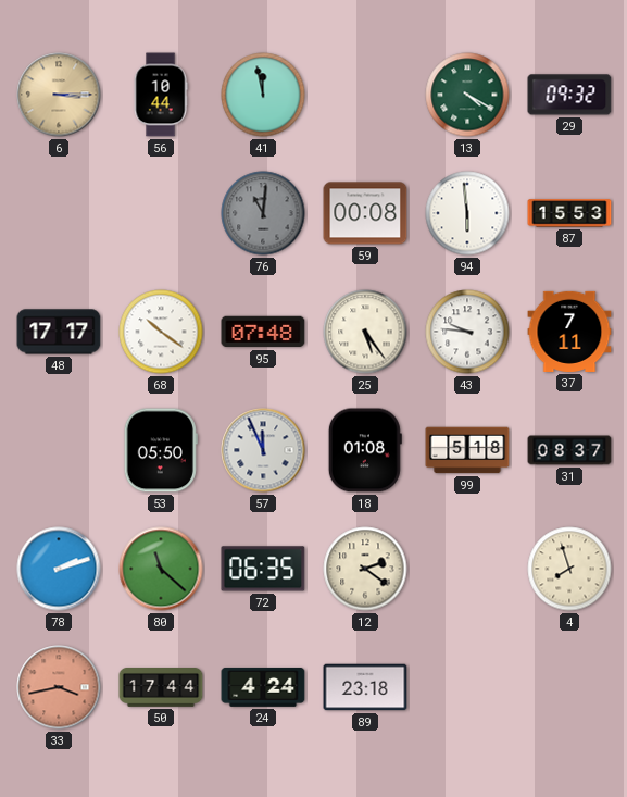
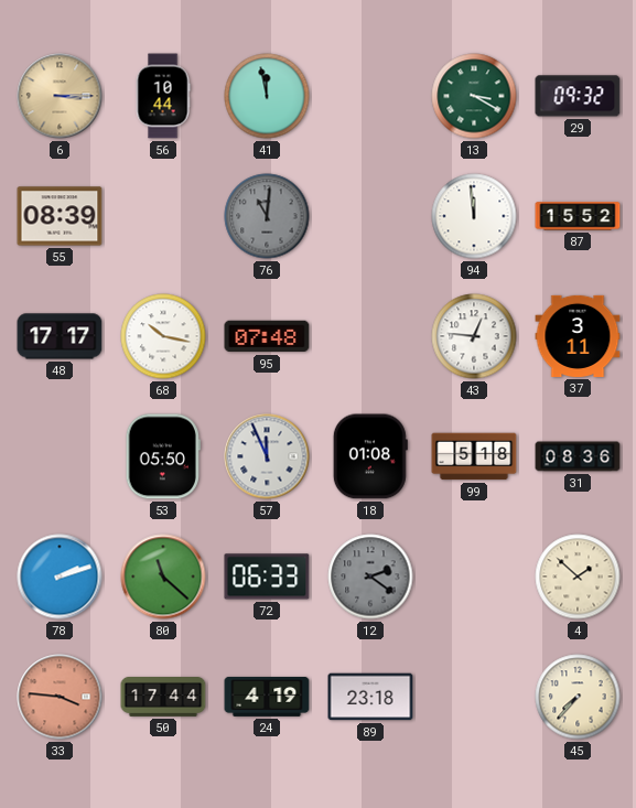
13: 4:20 -> 3:20
55: none -> 08:39
59: 00:08 -> none
94: 5:59 -> 11:59
87: 15:53 -> 15:52
68: 10:21 -> 10:17
25: 5:24 -> none
43: 9:46 -> 12:46
37: 7:11 -> 3:11
31: 08:37 -> 08:36
72: 06:35 -> 06:33
12 dial: cream -> grey
4: 7:57 -> 1:52
33: 3:43 -> 3:46
24: 4:24 -> 4:19
45: none -> 7:37
